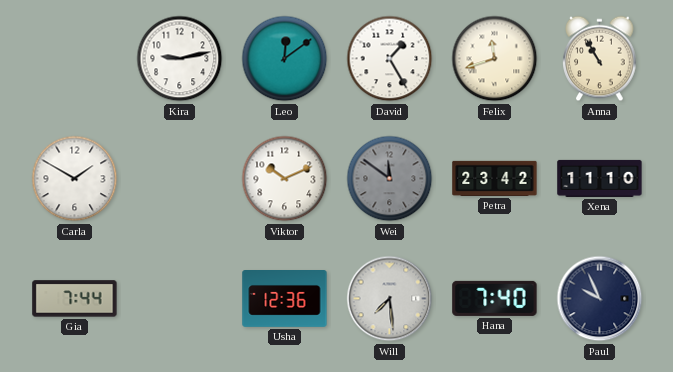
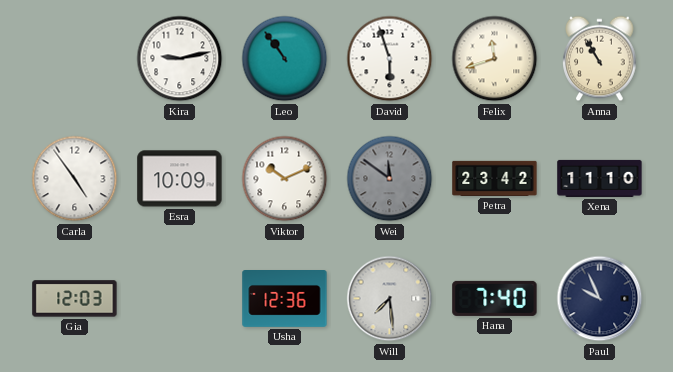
Leo: 12:09 -> 10:54
David: 1:25 -> 5:57
Carla: 1:50 -> 4:54
Esra: none -> 10:09
Gia: 7:44 -> 12:03
